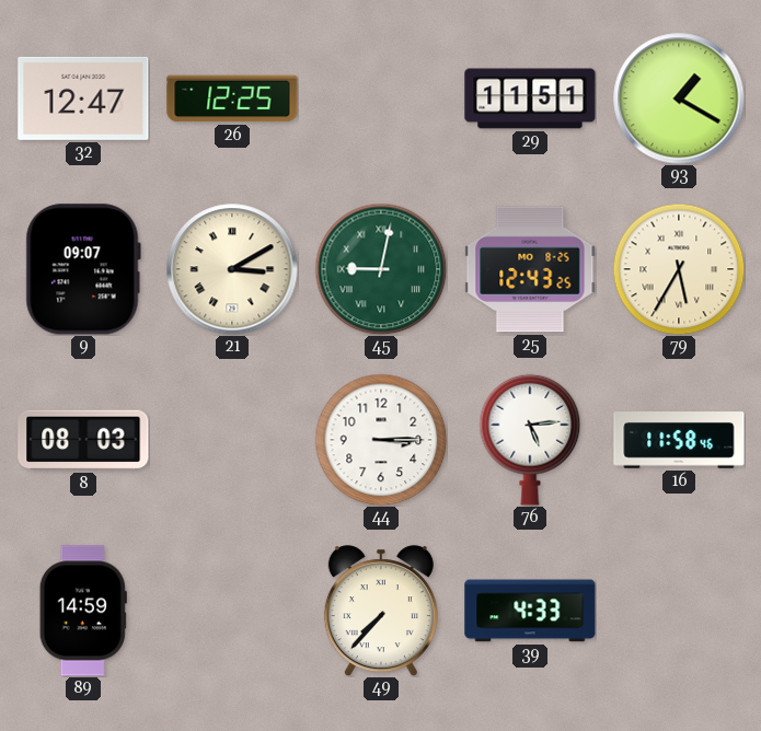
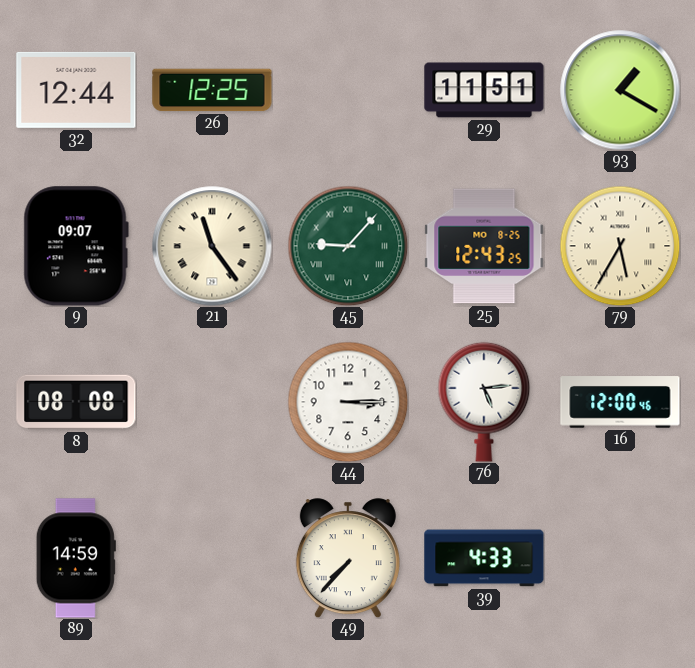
32: 12:47 -> 12:44
21: 3:10 -> 11:24
45: 9:02 -> 9:07
8: 08:03 -> 08:08
16: 11:58 -> 12:00
